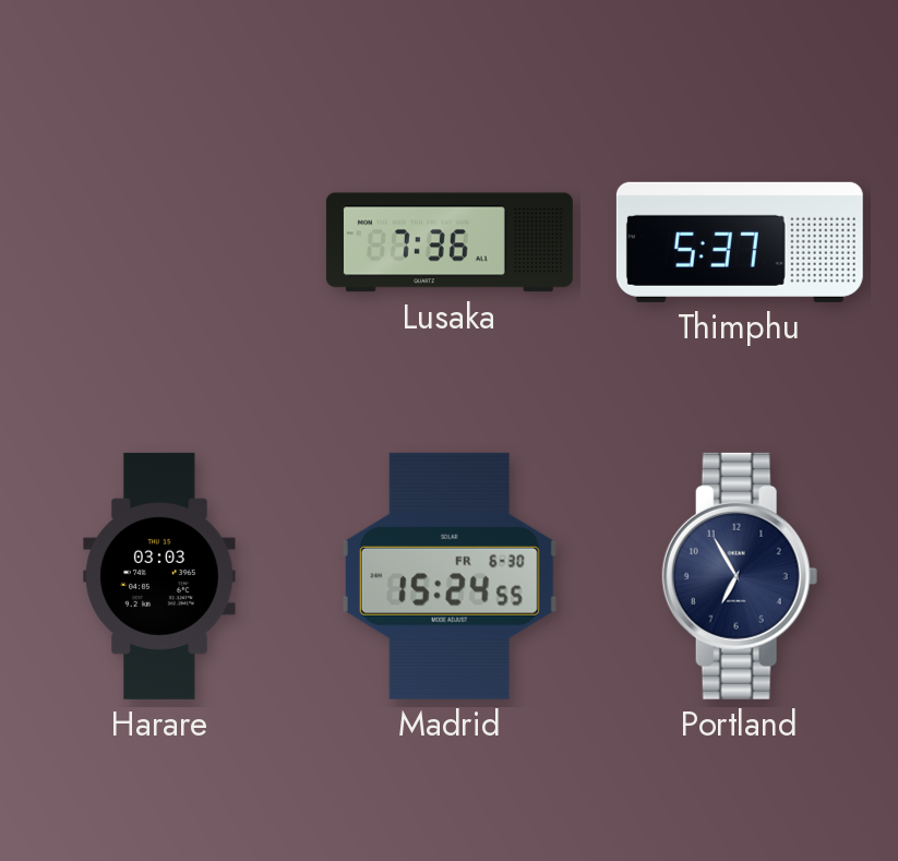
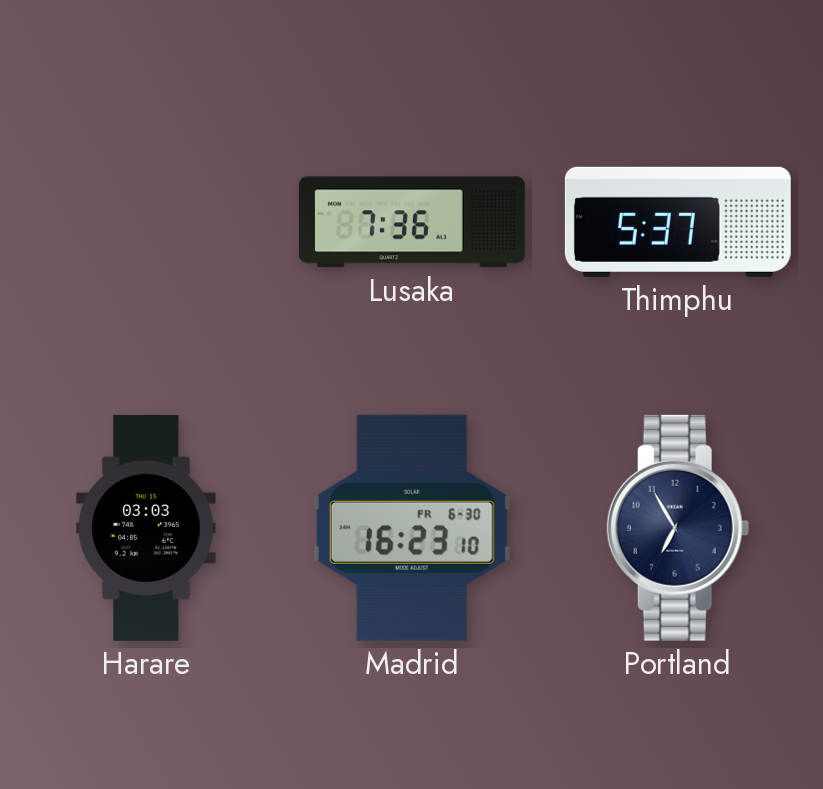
Madrid: 15:24 -> 16:23
